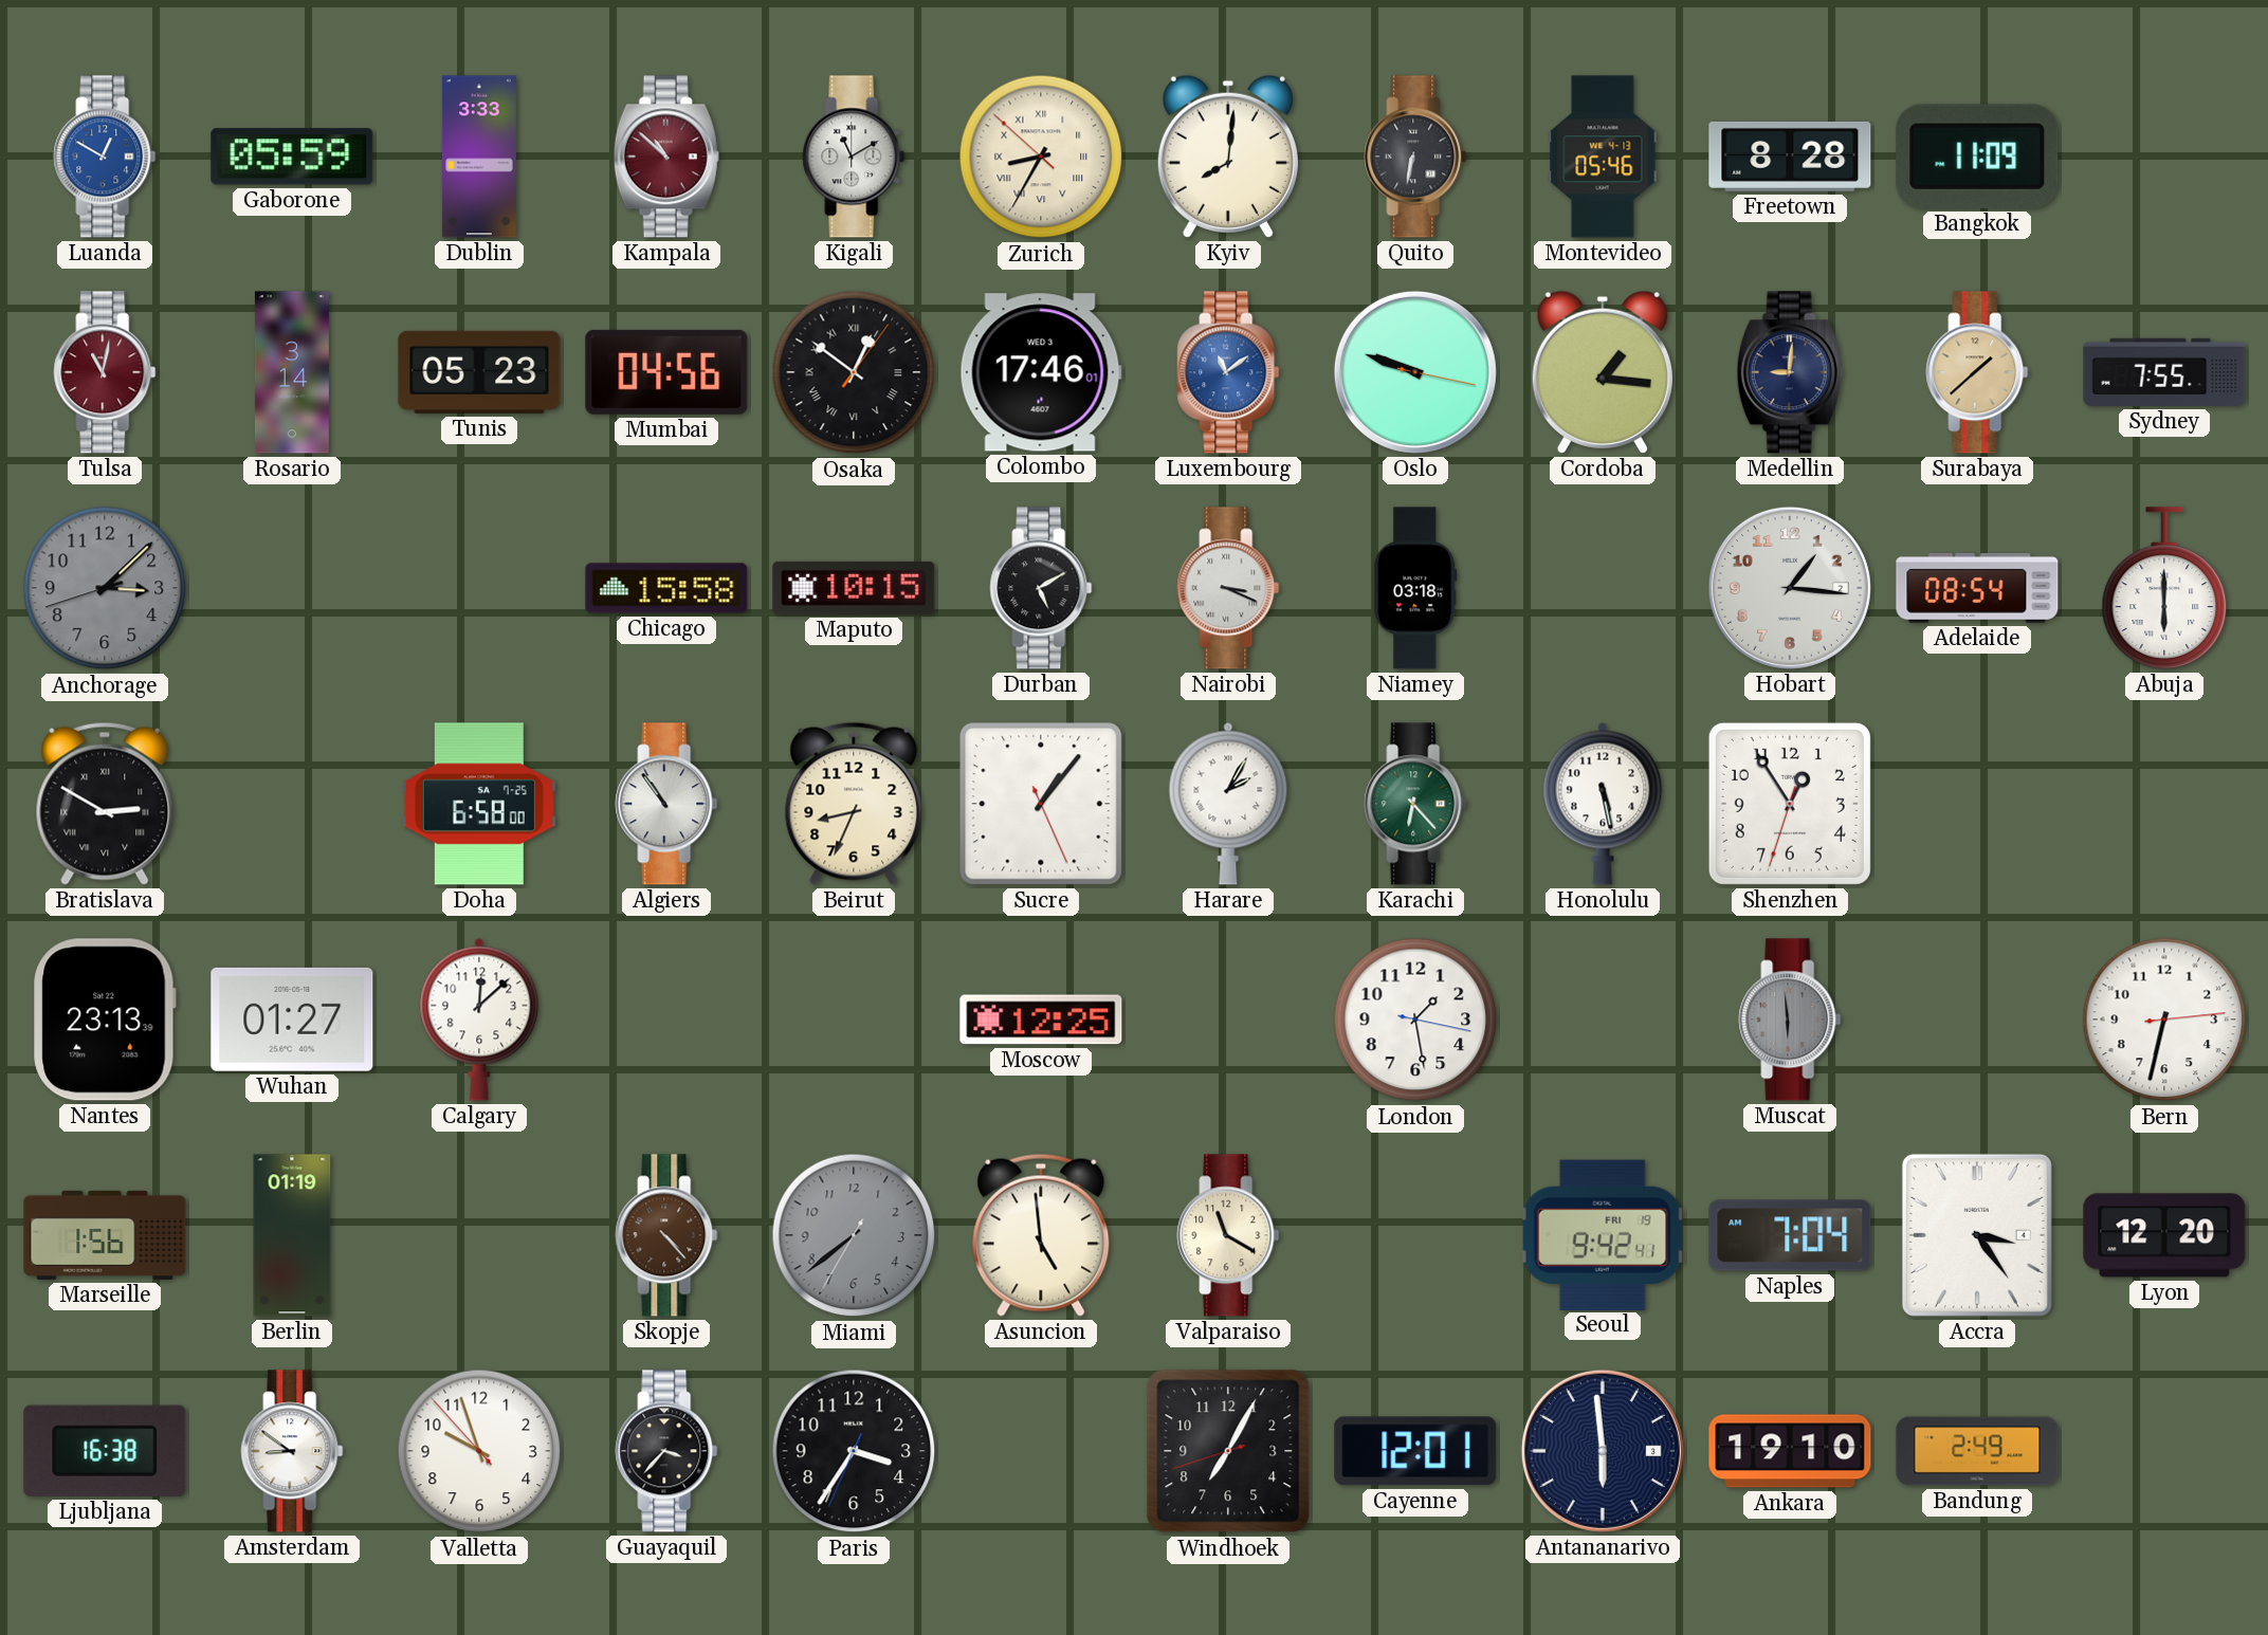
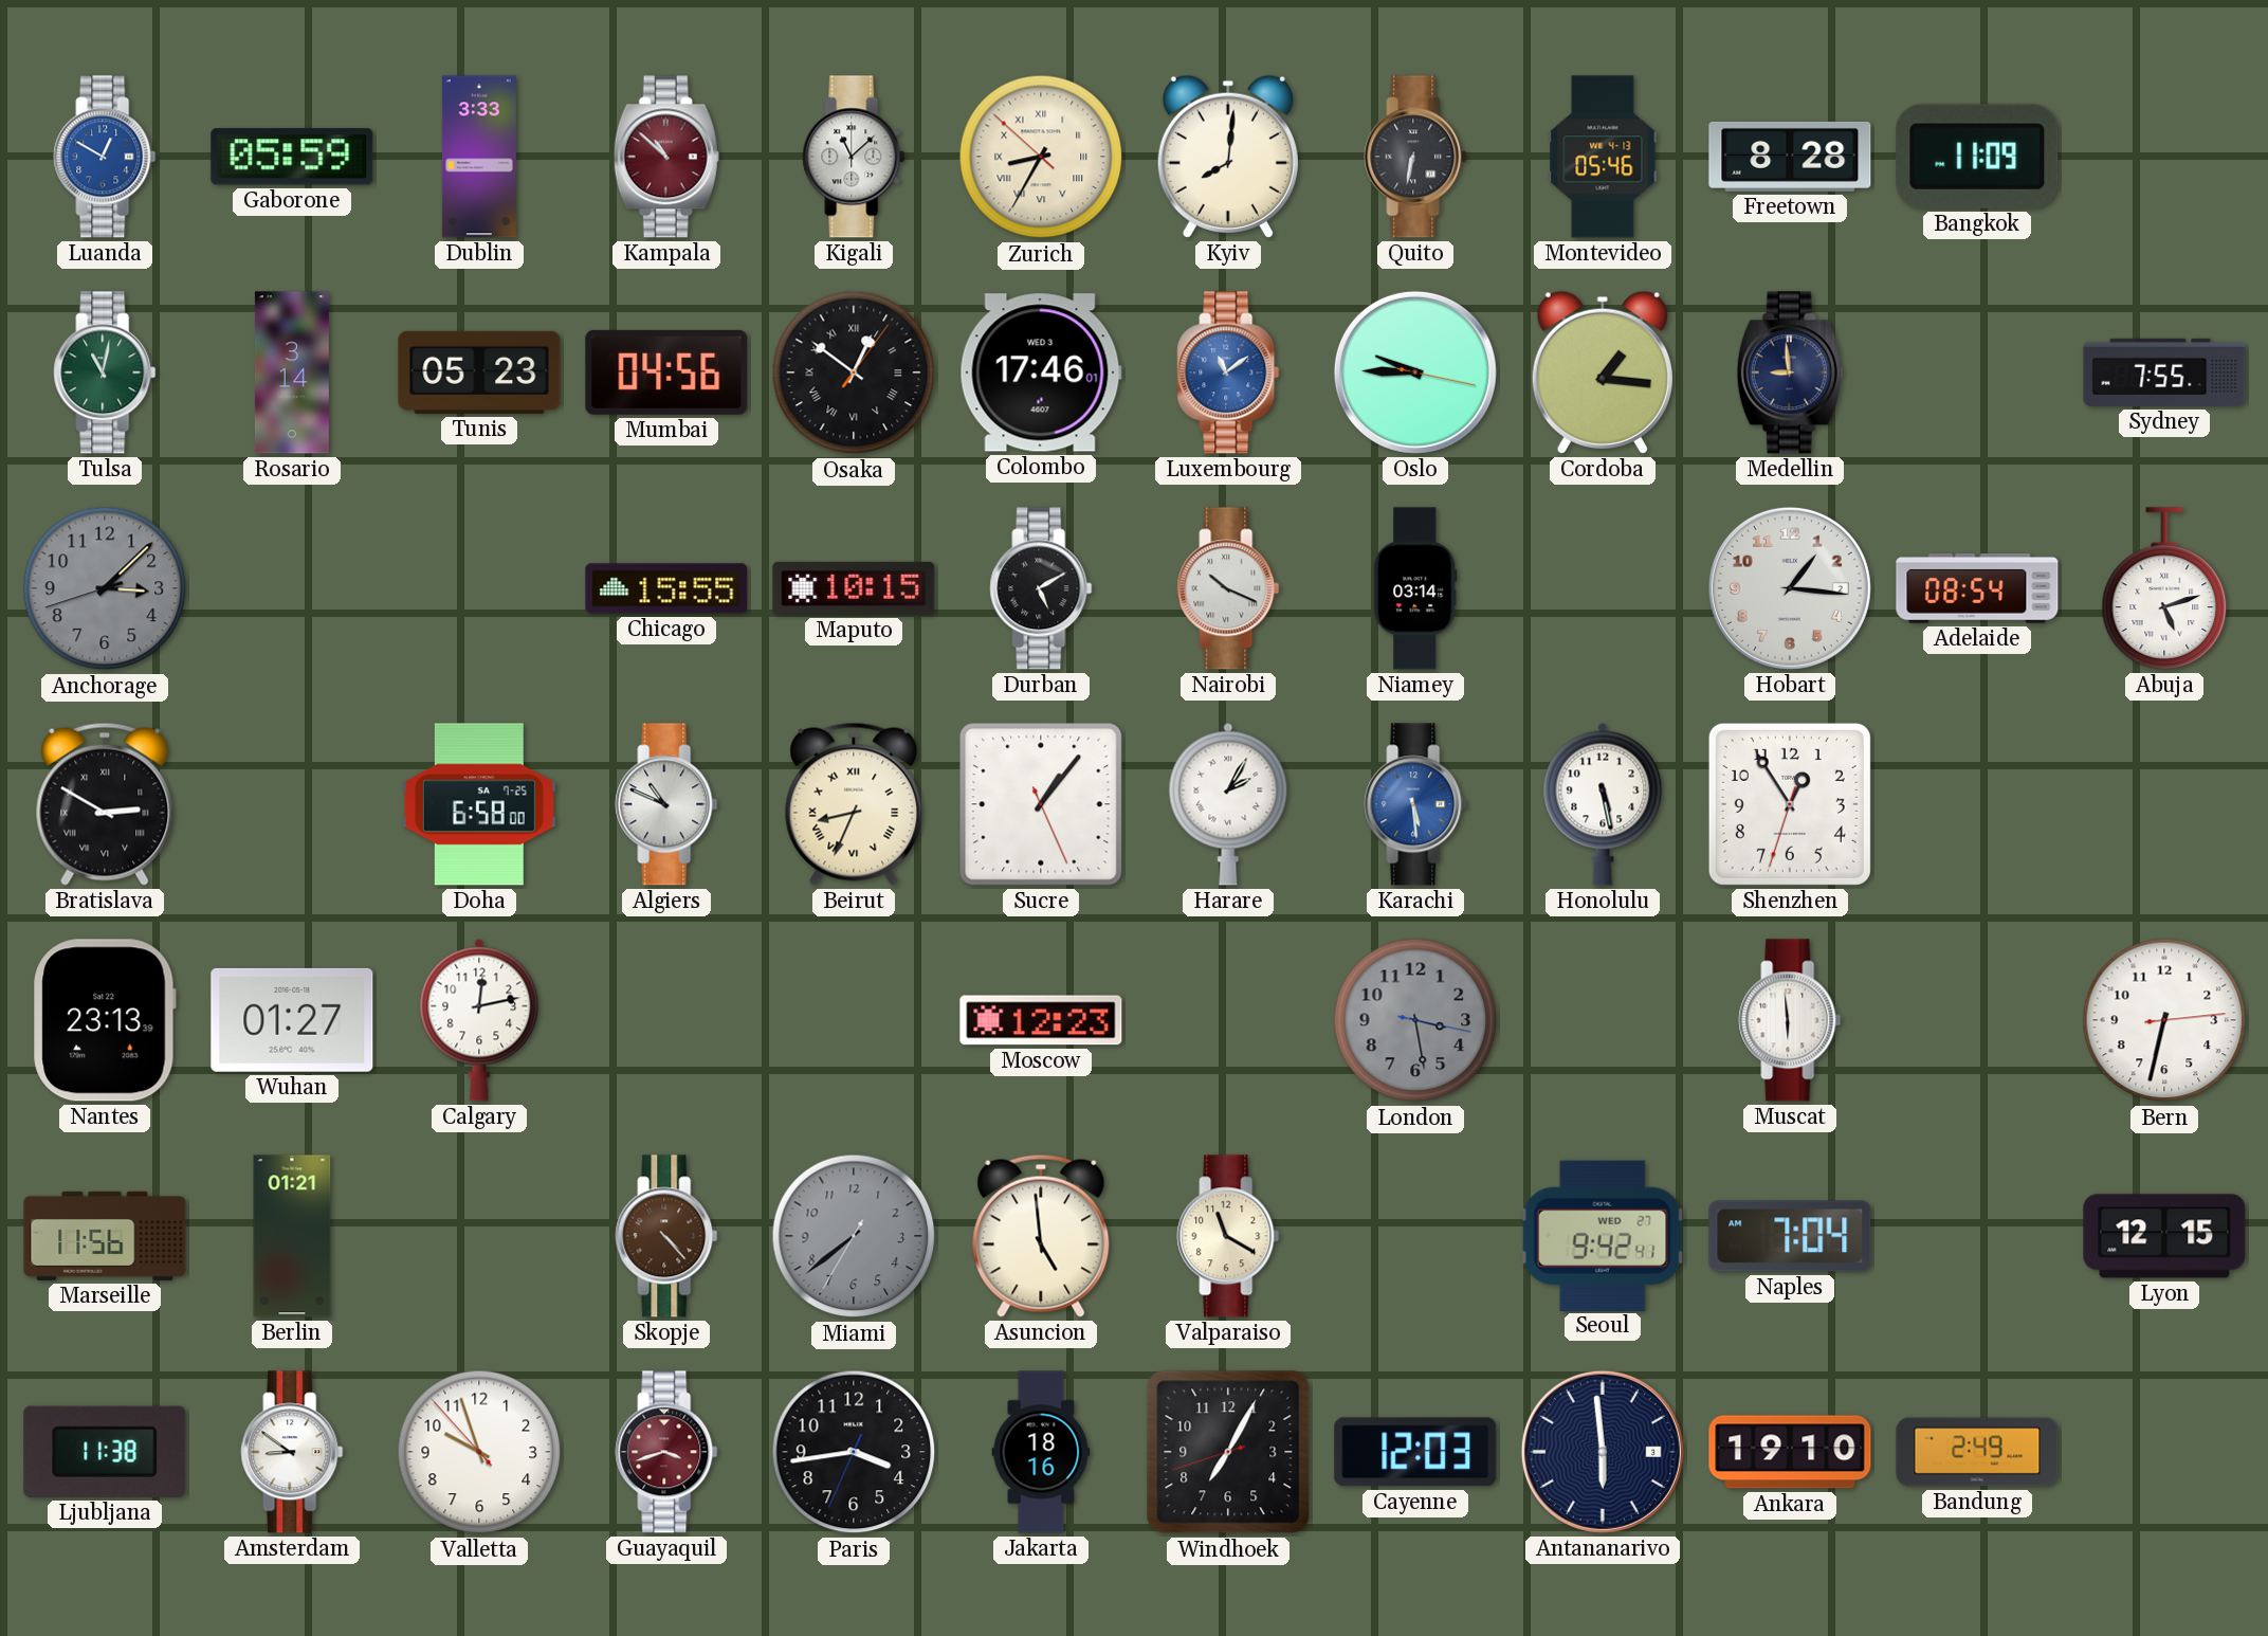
Kigali: 11:10 -> 11:08
Tulsa dial: burgundy -> green
Oslo: 9:48 -> 9:45
Medellin: 9:01 -> 8:59
Surabaya: 1:38 -> none
Chicago: 15:58 -> 15:55
Nairobi: 3:19 -> 10:19
Niamey: 03:18 -> 03:14
Abuja: 6:00 -> 5:12
Algiers: 10:54 -> 10:49
Beirut numerals: Arabic -> Roman
Karachi: 6:23 -> 5:29
Karachi dial: green -> blue
Calgary: 12:08 -> 12:13
Moscow: 12:25 -> 12:23
London: 1:28 -> 3:28
London dial: white -> grey
Muscat dial: grey -> white
Marseille: 1:56 -> 11:56
Berlin: 01:19 -> 01:21
Seoul date: FRI 19 -> WED 27
Accra: 3:24 -> none
Lyon: 12:20 -> 12:15
Ljubljana: 16:38 -> 11:38
Guayaquil: 3:37 -> 3:42
Guayaquil dial: black -> burgundy
Paris: 3:35 -> 3:43
Jakarta: none -> 18:16
Cayenne: 12:01 -> 12:03
